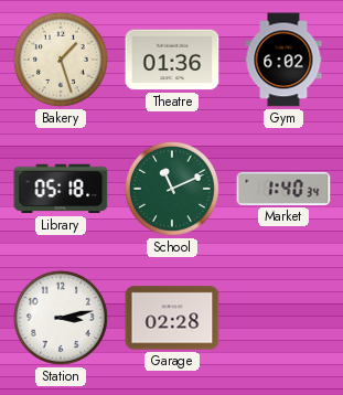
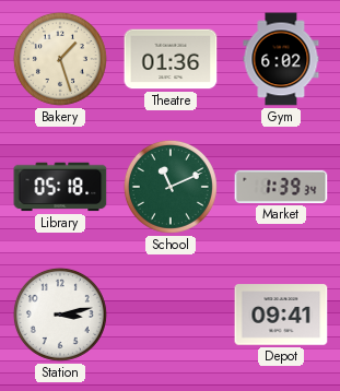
Market: 1:40 -> 1:39
Garage: 02:28 -> none
Depot: none -> 09:41
